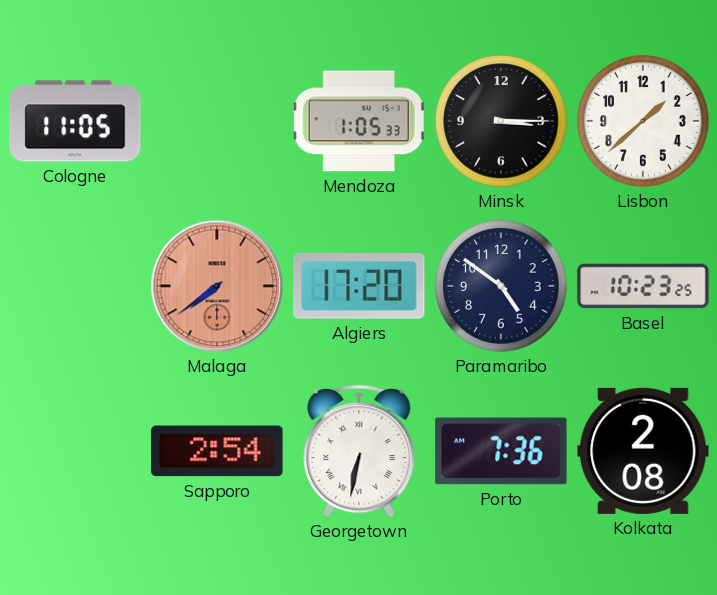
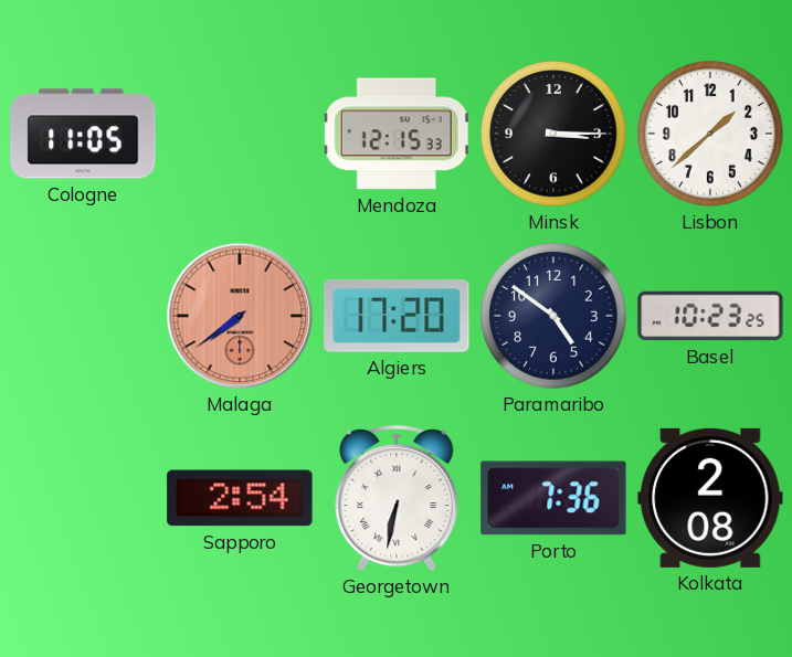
Mendoza: 1:05 -> 12:15
